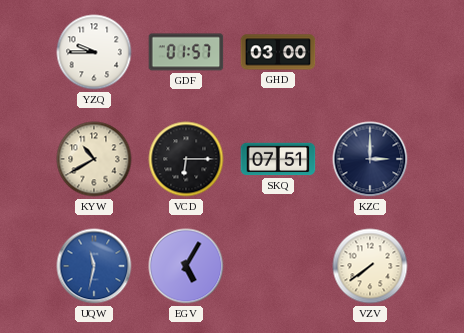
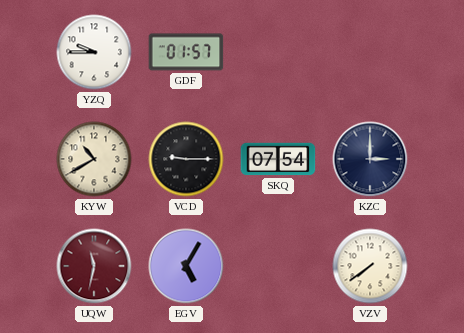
GHD: 03:00 -> none
VCD: 6:15 -> 9:15
SKQ: 07:51 -> 07:54
UQW dial: blue -> burgundy
